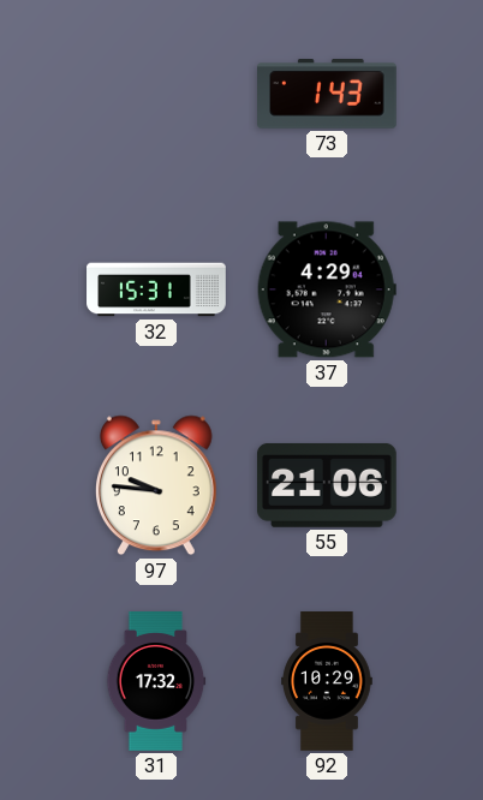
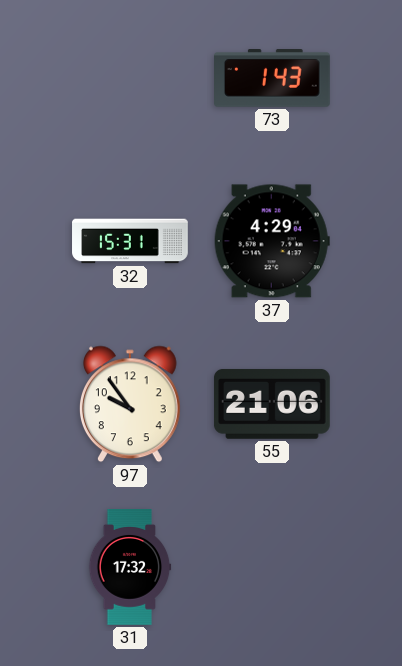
97: 9:46 -> 9:54
92: 10:29 -> none
